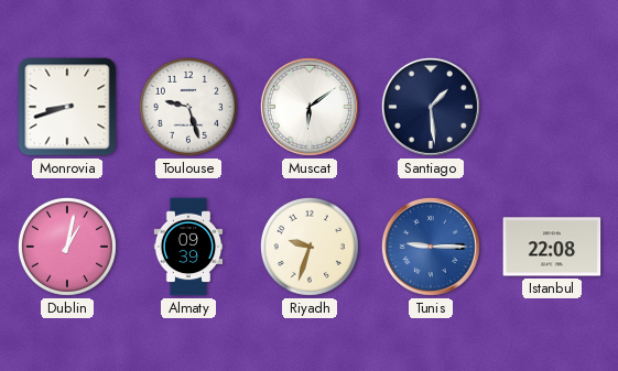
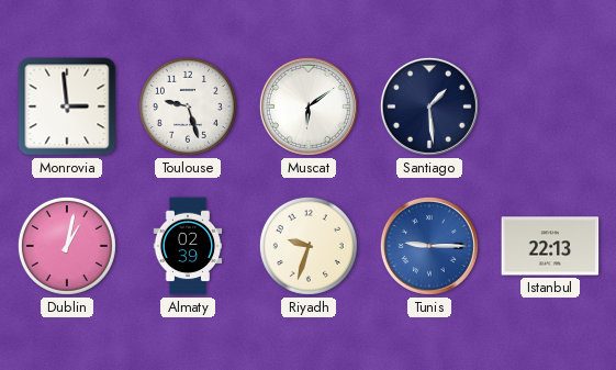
Monrovia: 8:42 -> 2:59
Almaty: 09:39 -> 02:39
Istanbul: 22:08 -> 22:13
